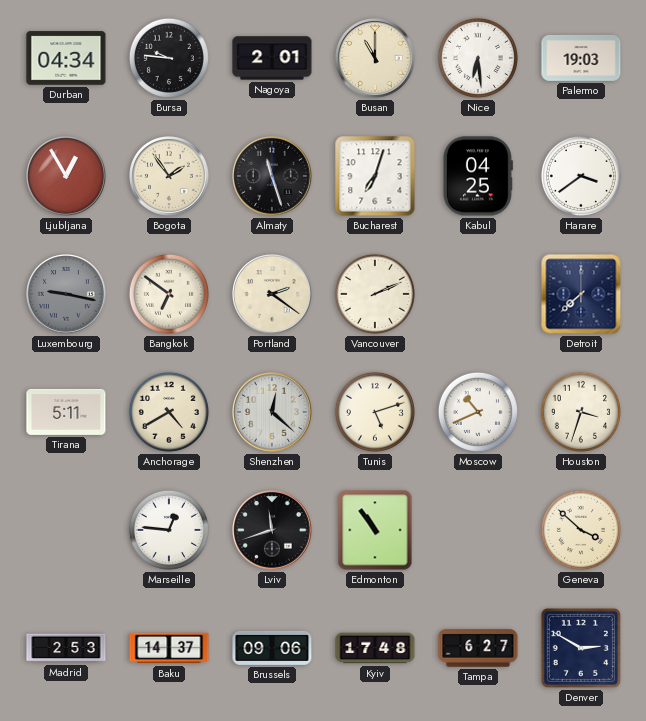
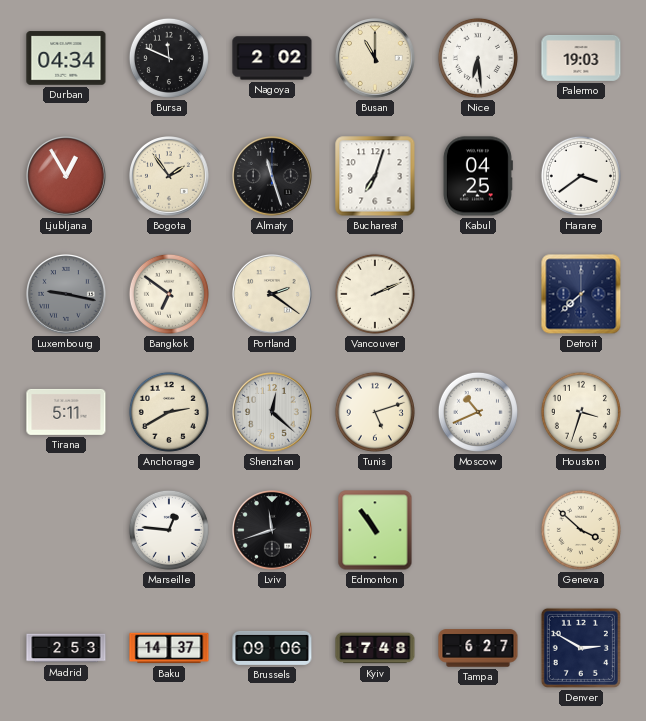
Bursa: 9:46 -> 11:49
Nagoya: 2:01 -> 2:02
Anchorage: 4:40 -> 2:40
